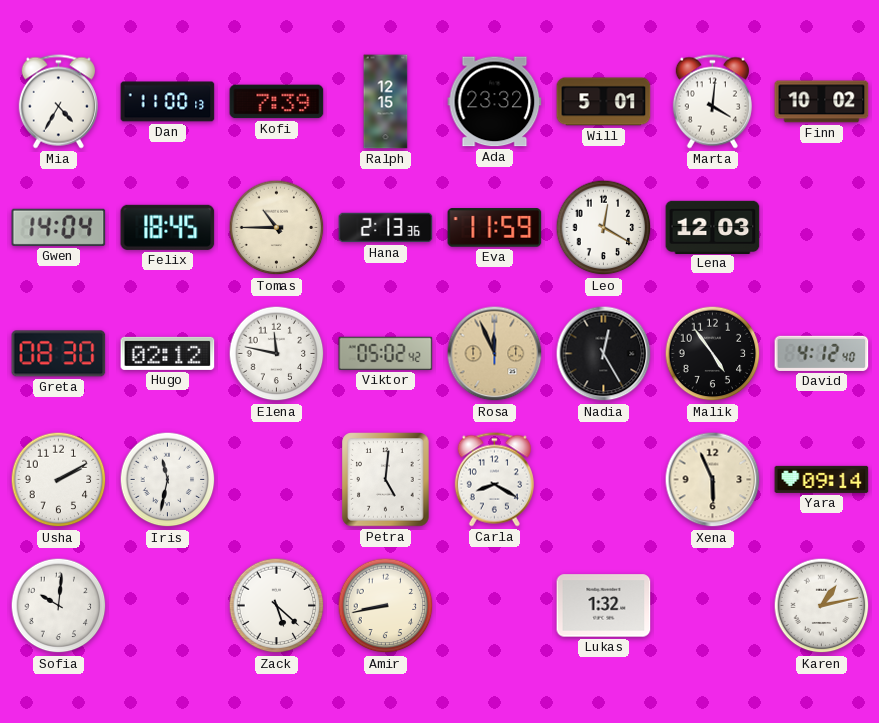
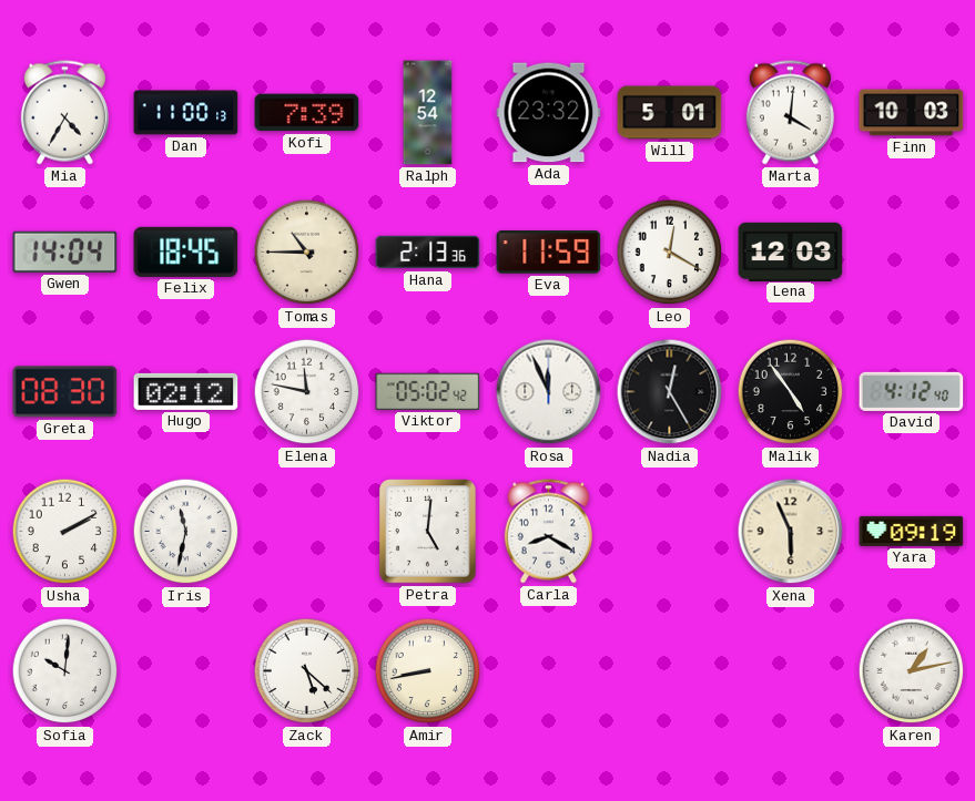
Ralph: 12:15 -> 12:54
Finn: 10:02 -> 10:03
Rosa dial: champagne -> white
Yara: 09:14 -> 09:19
Lukas: 1:32 -> none
